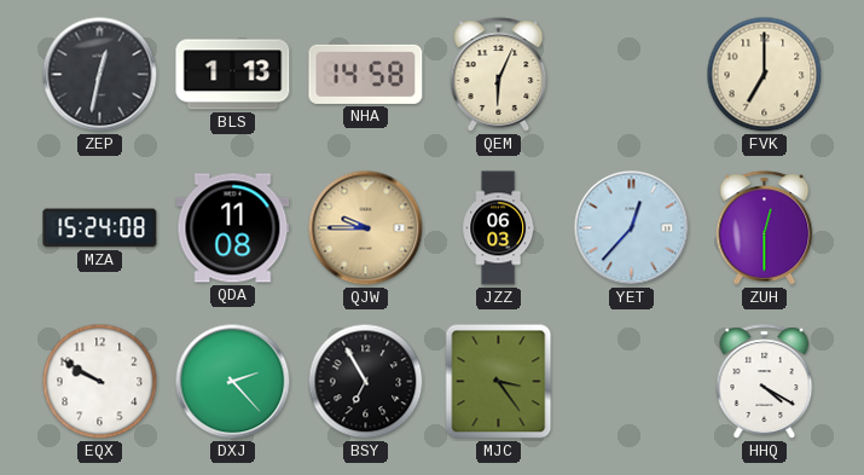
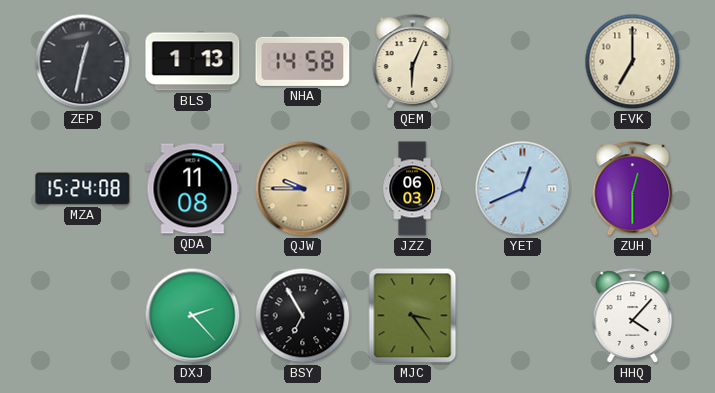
YET: 12:37 -> 12:41
EQX: 9:50 -> none
HHQ: 4:20 -> 4:07
